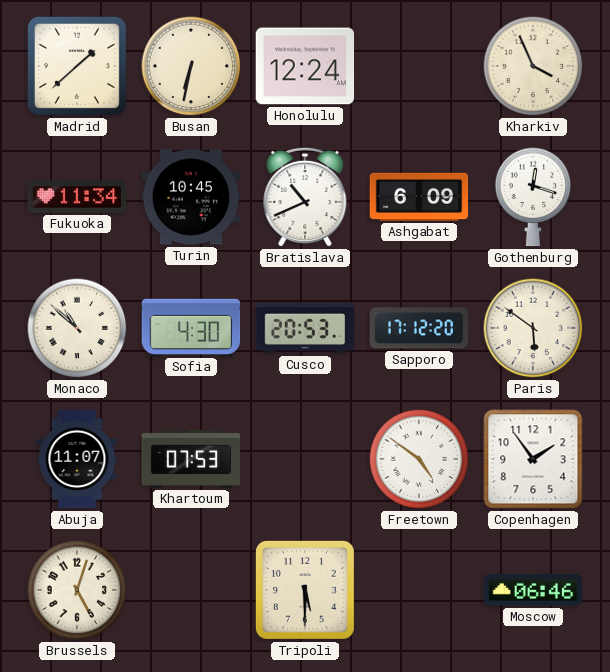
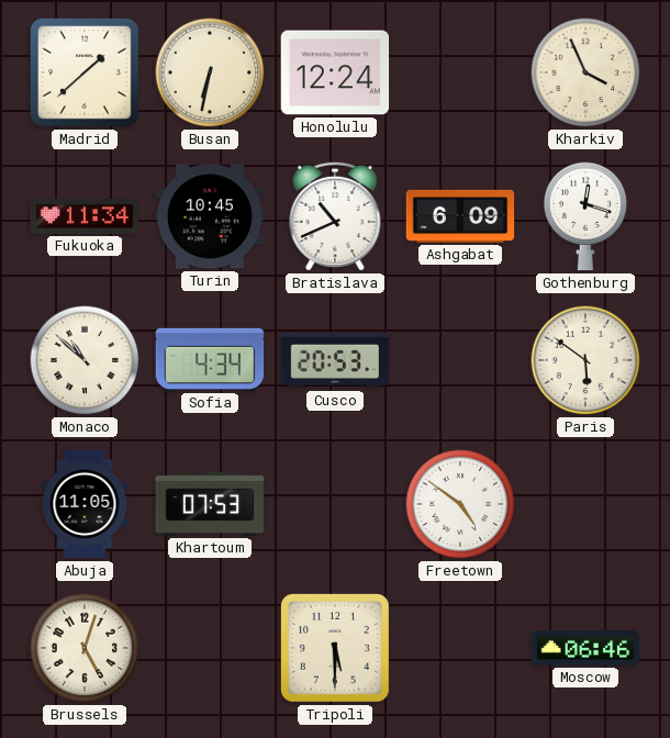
Sofia: 4:30 -> 4:34
Sapporo: 17:12 -> none
Abuja: 11:07 -> 11:05
Copenhagen: 1:54 -> none
